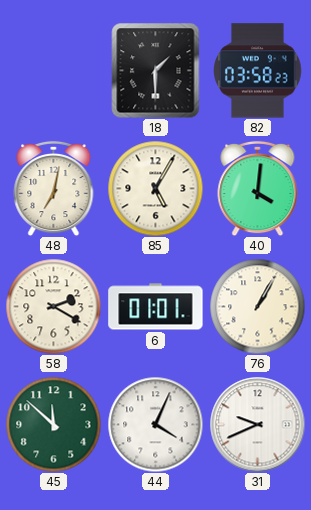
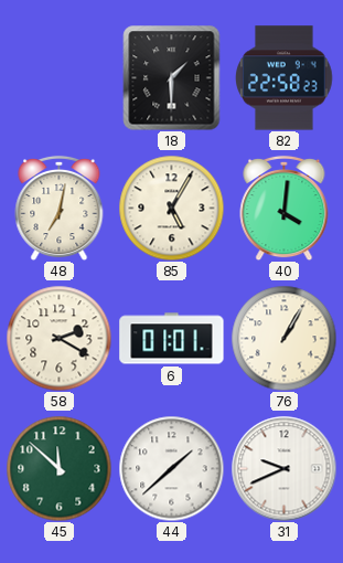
82: 03:58 -> 22:58
44: 4:04 -> 1:38
